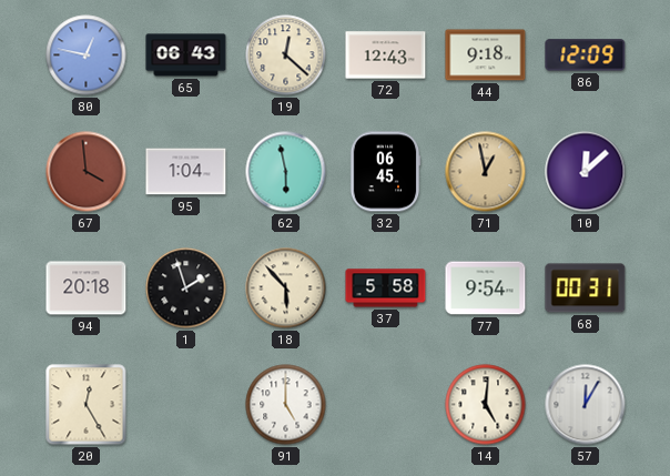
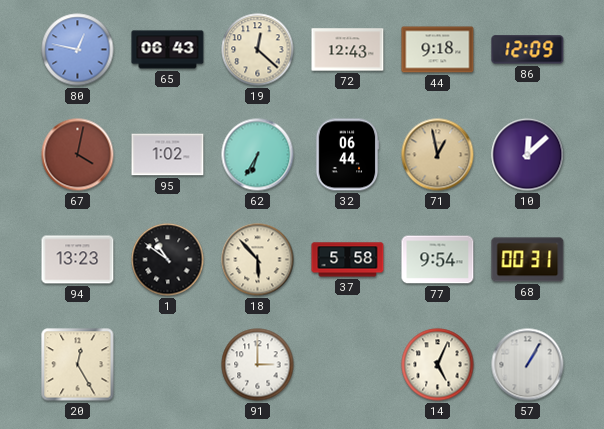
67: 3:59 -> 4:02
95: 1:04 -> 1:02
62: 5:58 -> 6:35
32: 06:45 -> 06:44
94: 20:18 -> 13:23
1: 1:57 -> 10:51
91: 5:00 -> 3:00
14: 5:01 -> 5:04
57: 12:05 -> 1:05
